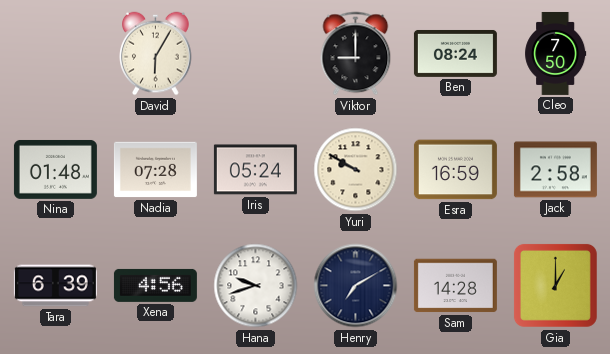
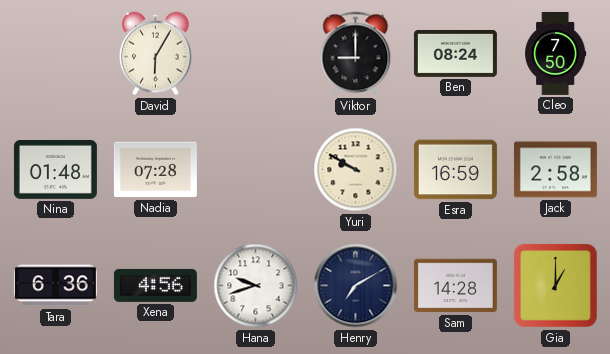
Iris: 05:24 -> none
Tara: 6:39 -> 6:36
